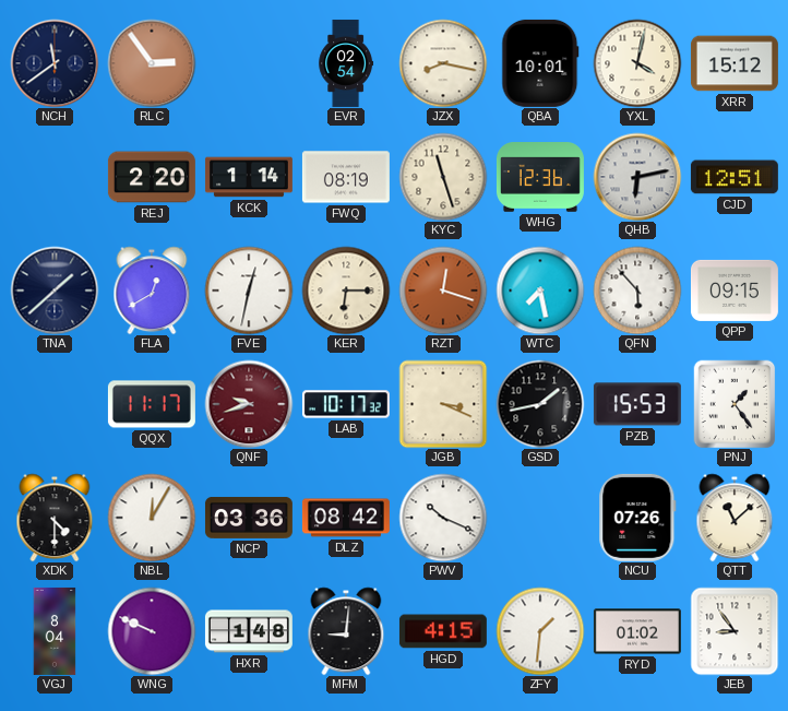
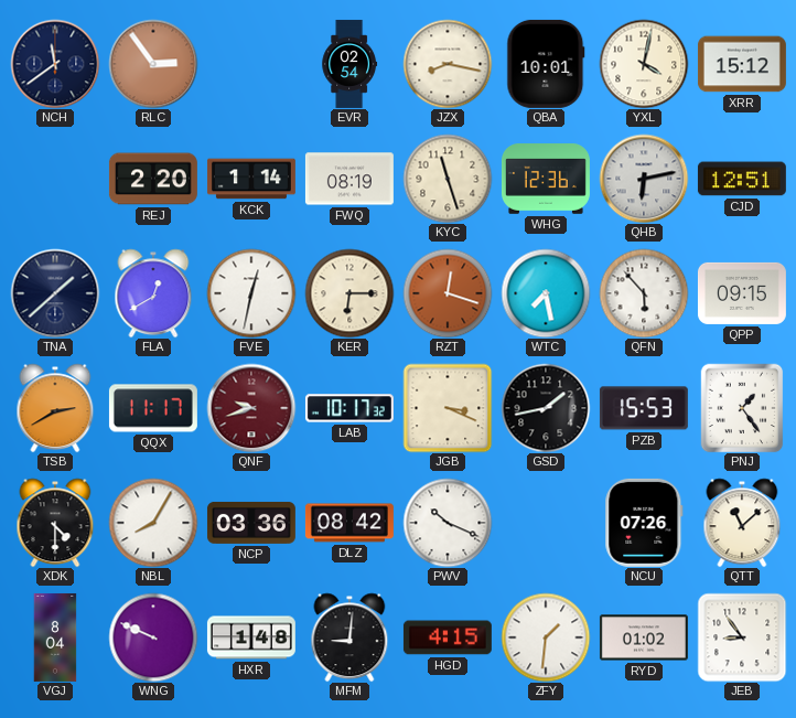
TSB: none -> 2:40
NBL: 12:05 -> 8:05
